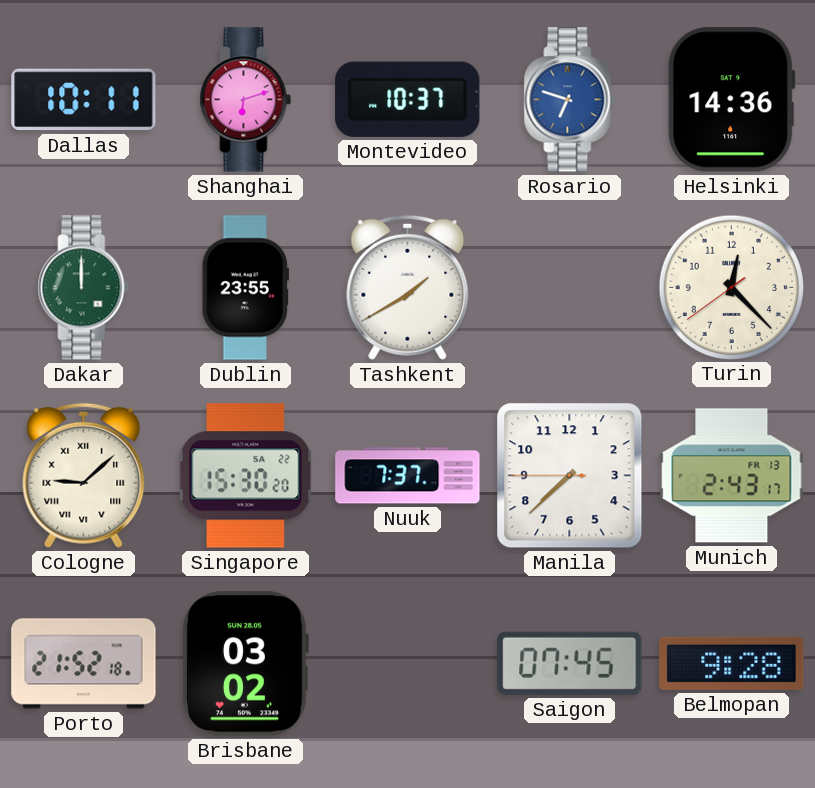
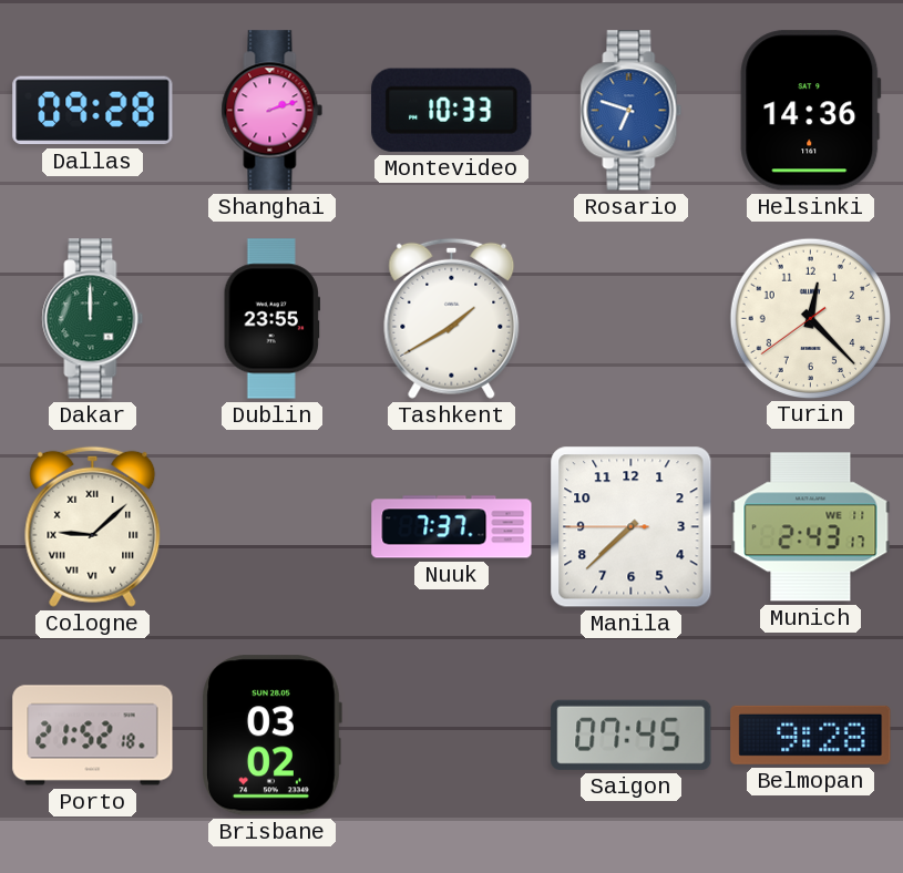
Dallas: 10:11 -> 09:28
Shanghai: 6:12 -> 2:12
Montevideo: 10:37 -> 10:33
Singapore: 15:30 -> none
Munich date: FR 13 -> WE 11
